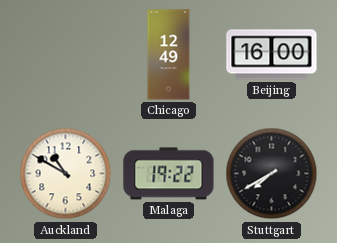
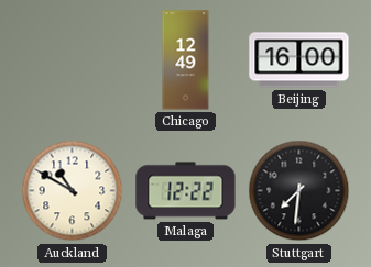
Malaga: 19:22 -> 12:22
Stuttgart: 7:40 -> 7:31
